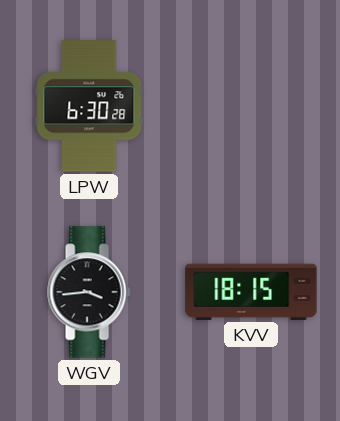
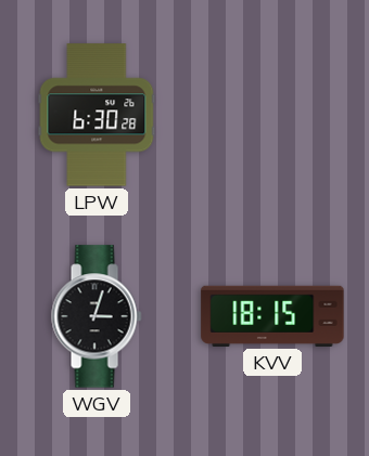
WGV: 3:44 -> 3:03
